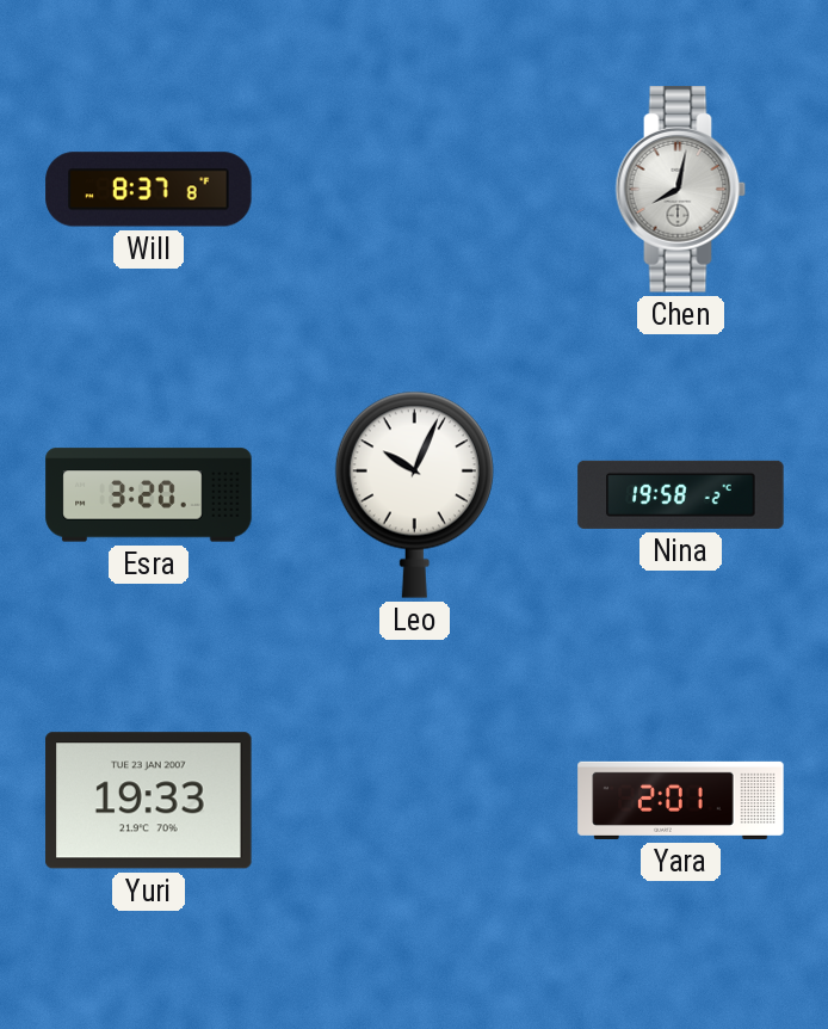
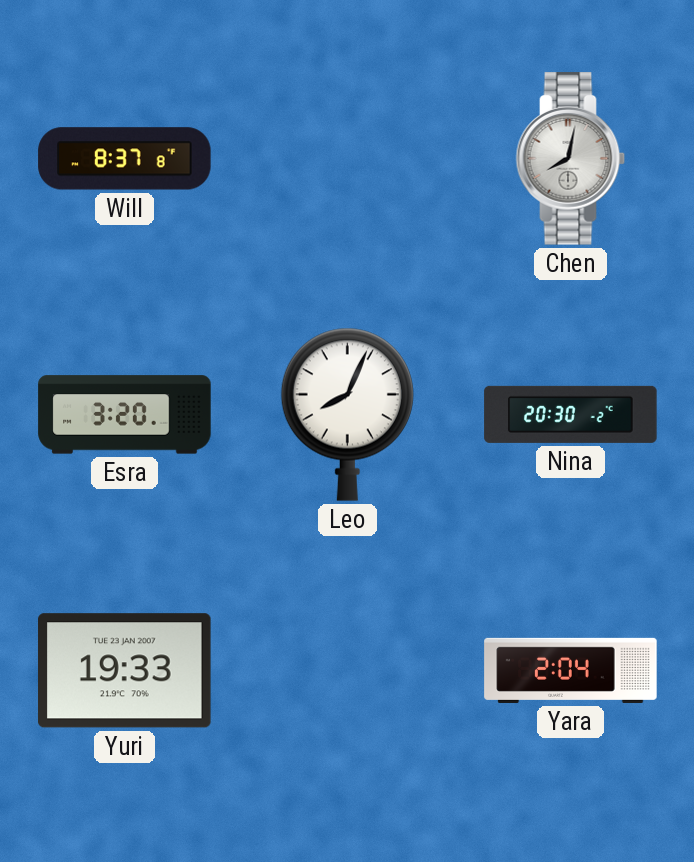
Leo: 10:04 -> 8:04
Nina: 19:58 -> 20:30
Yara: 2:01 -> 2:04
